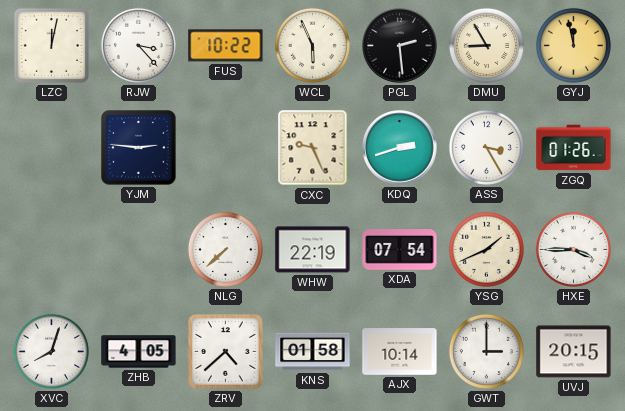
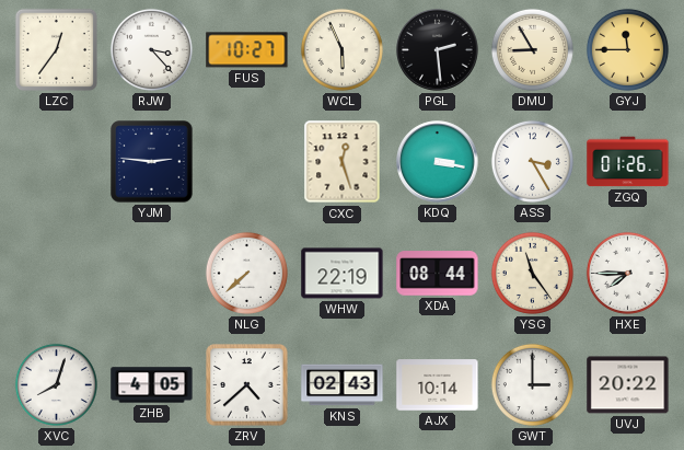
LZC: 12:02 -> 12:36
FUS: 10:22 -> 10:27
GYJ: 11:58 -> 11:45
CXC: 9:26 -> 12:27
KDQ: 2:42 -> 3:17
XDA: 07:54 -> 08:44
YSG: 1:41 -> 11:24
HXE: 3:45 -> 7:45
KNS: 01:58 -> 02:43
UVJ: 20:15 -> 20:22
